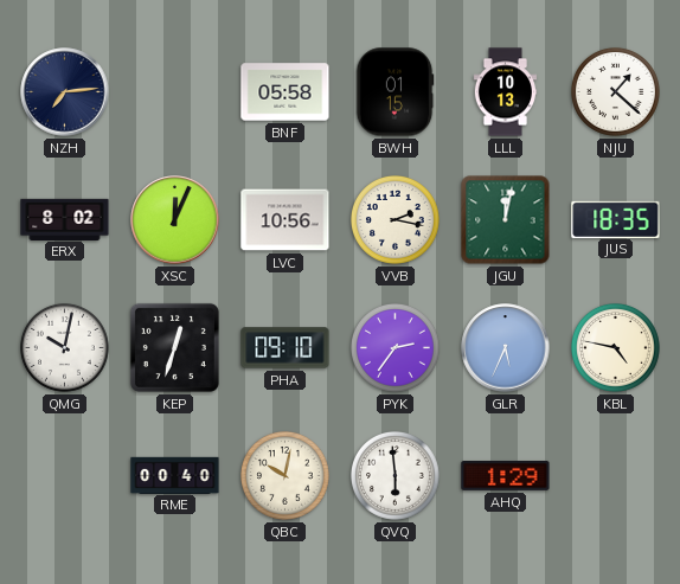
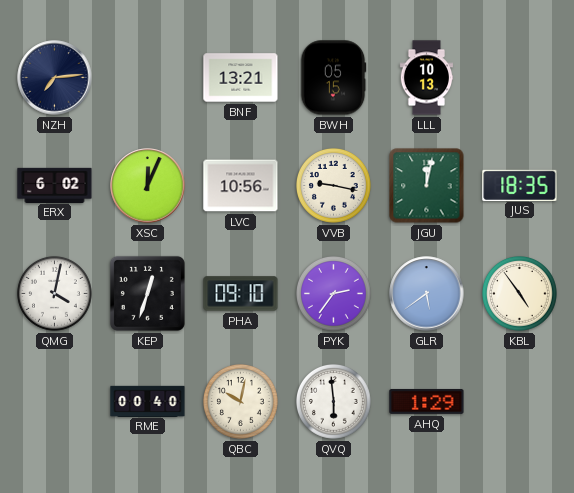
BNF: 05:58 -> 13:21
BWH: 01:15 -> 05:15
NJU: 1:22 -> none
ERX: 8:02 -> 6:02
VVB: 2:17 -> 9:17
QMG: 10:02 -> 4:02
GLR: 5:34 -> 5:39
KBL: 4:47 -> 4:54
